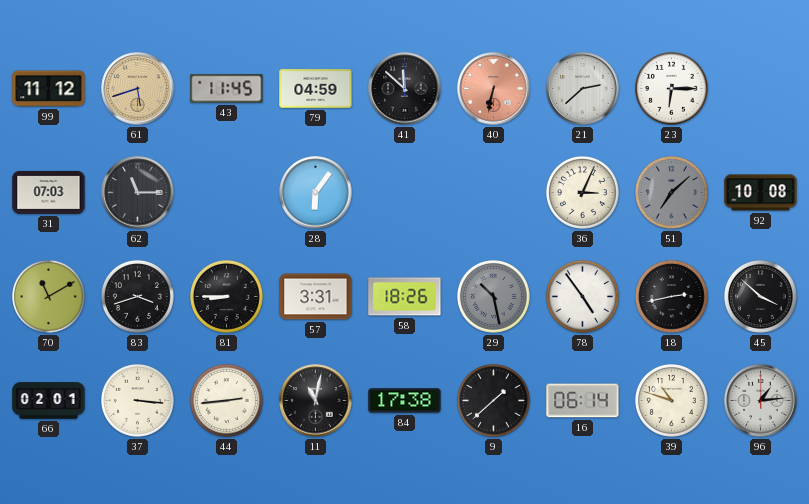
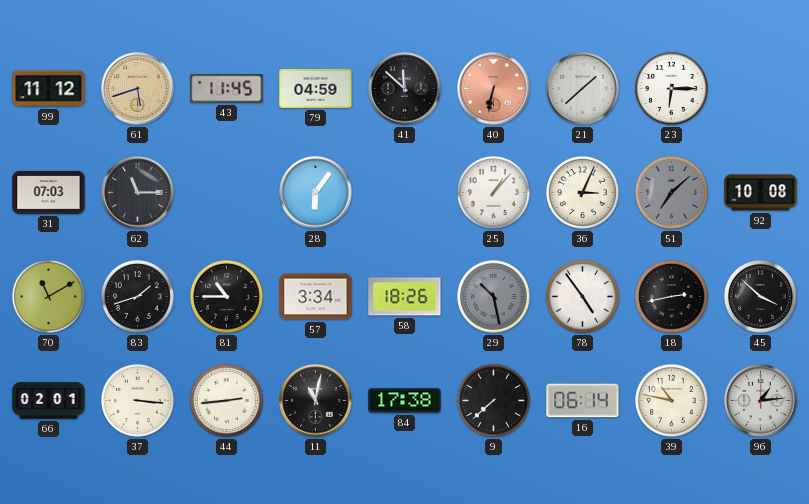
21: 2:38 -> 1:38
25: none -> 1:07
83: 3:42 -> 1:42
81: 8:45 -> 10:45
57: 3:31 -> 3:34
9: 1:38 -> 7:38
39: 10:48 -> 10:47
